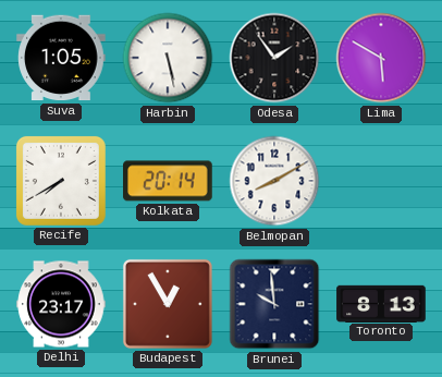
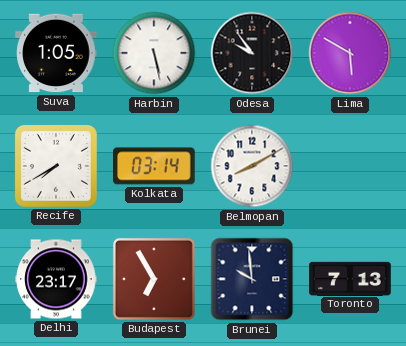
Odesa: 1:54 -> 9:54
Kolkata: 20:14 -> 03:14
Budapest: 12:55 -> 6:55
Toronto: 8:13 -> 7:13
